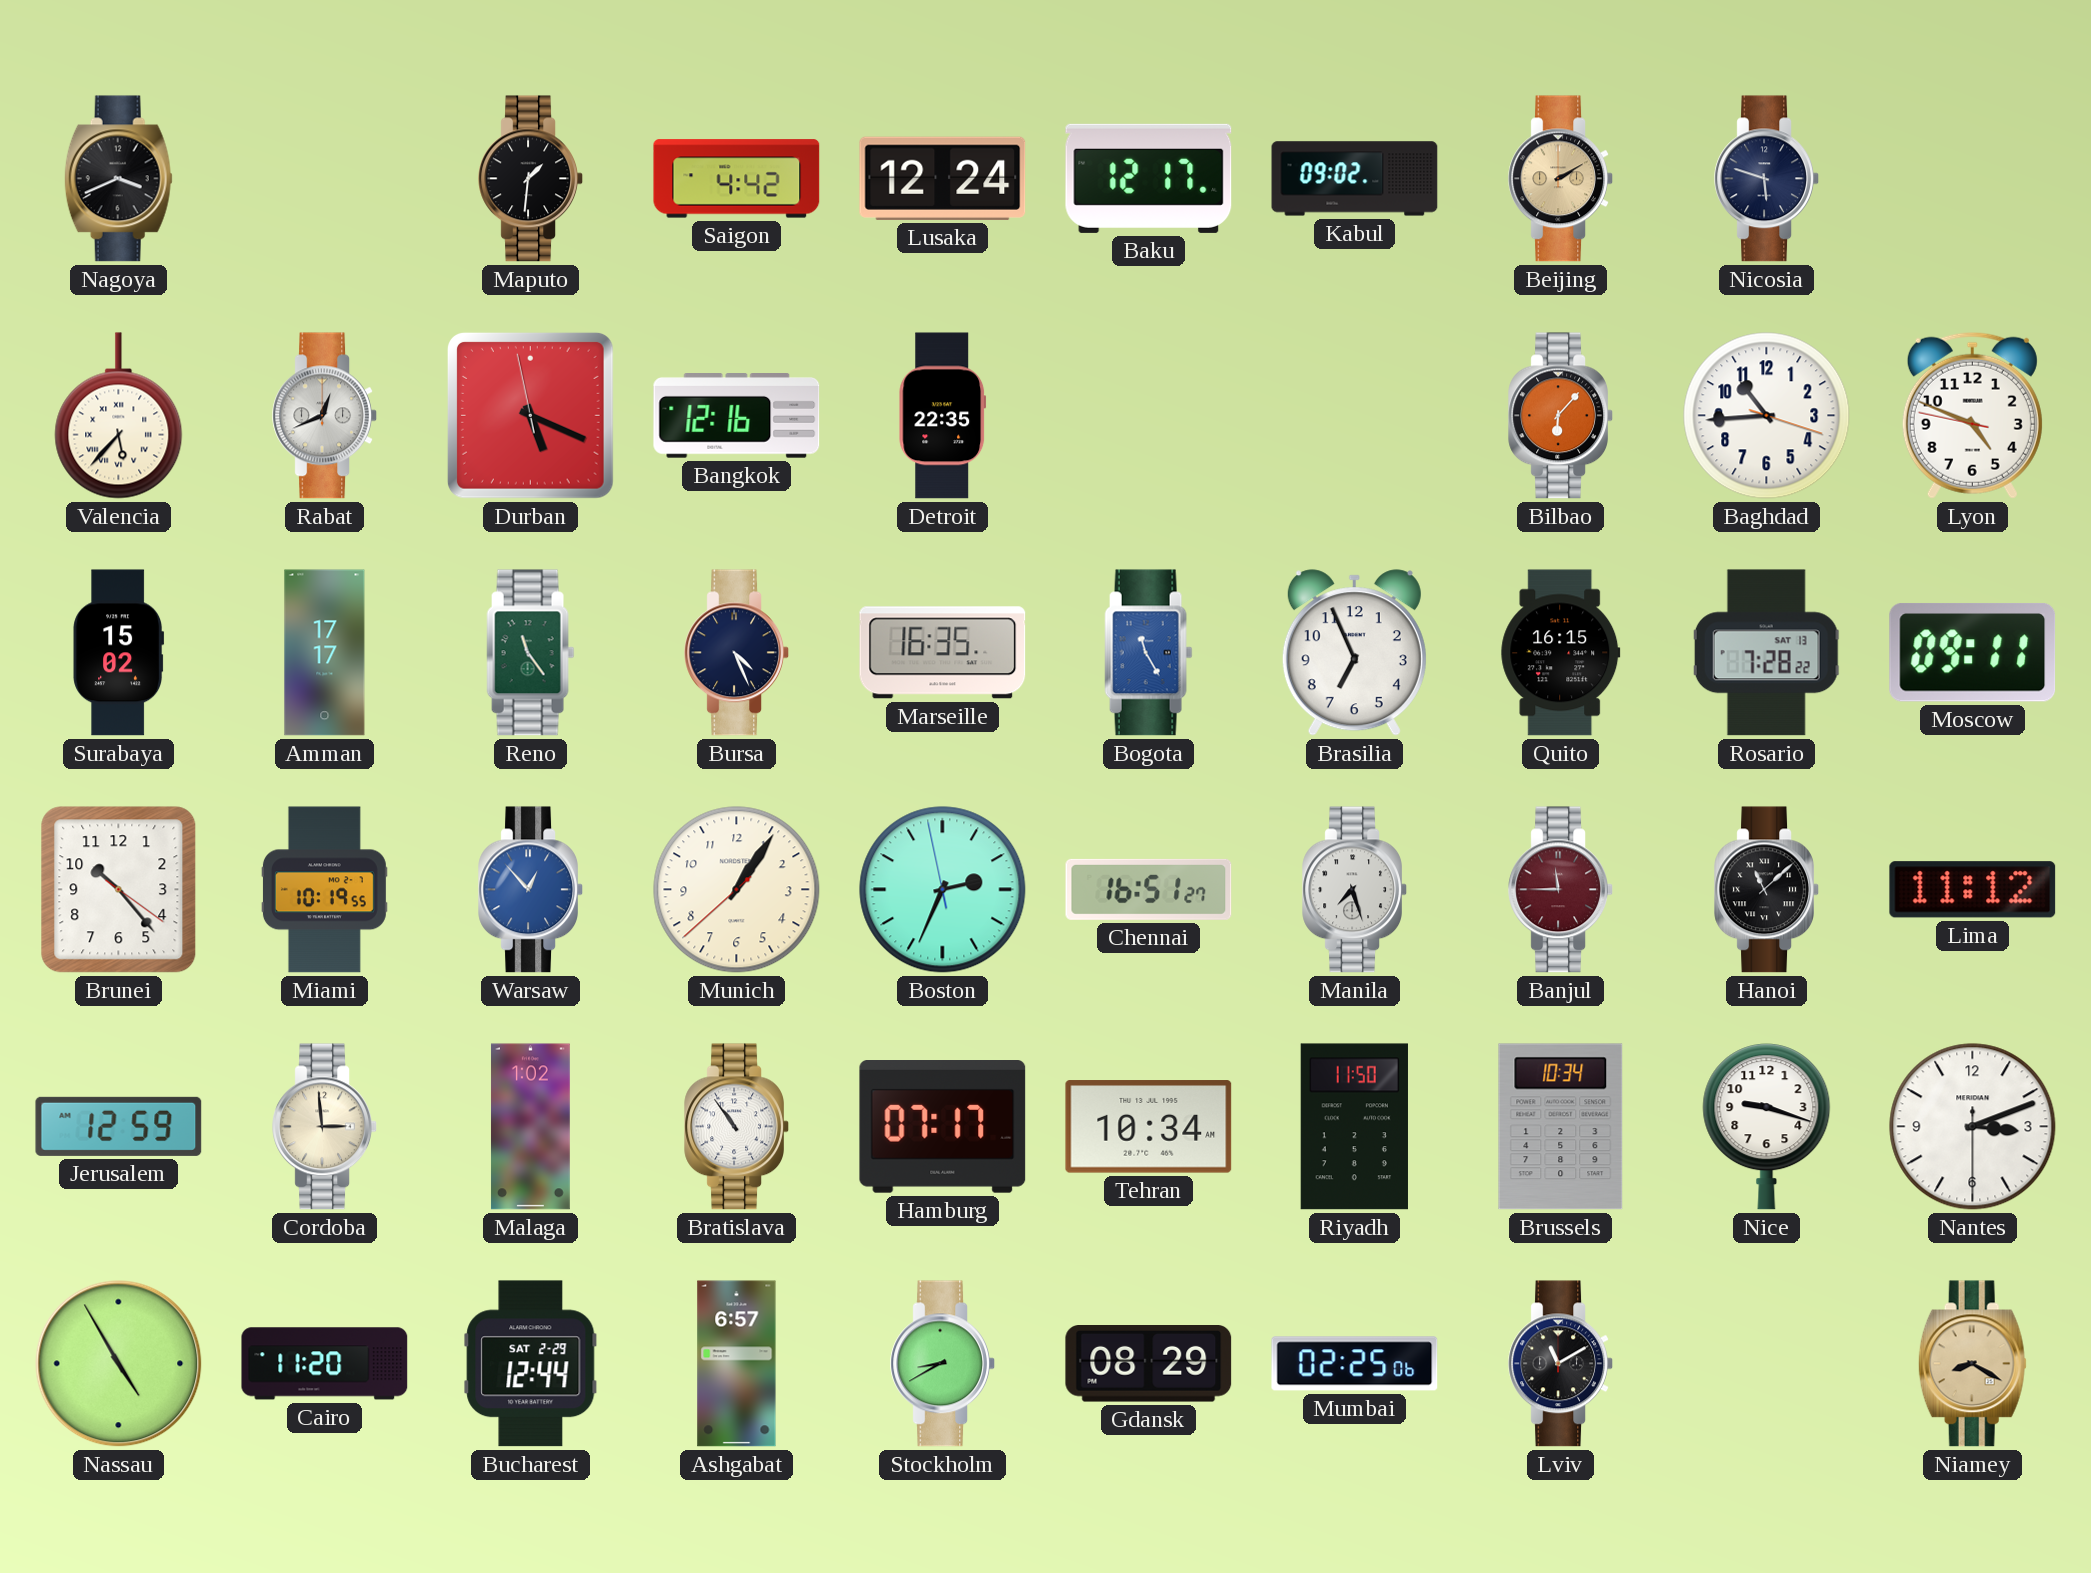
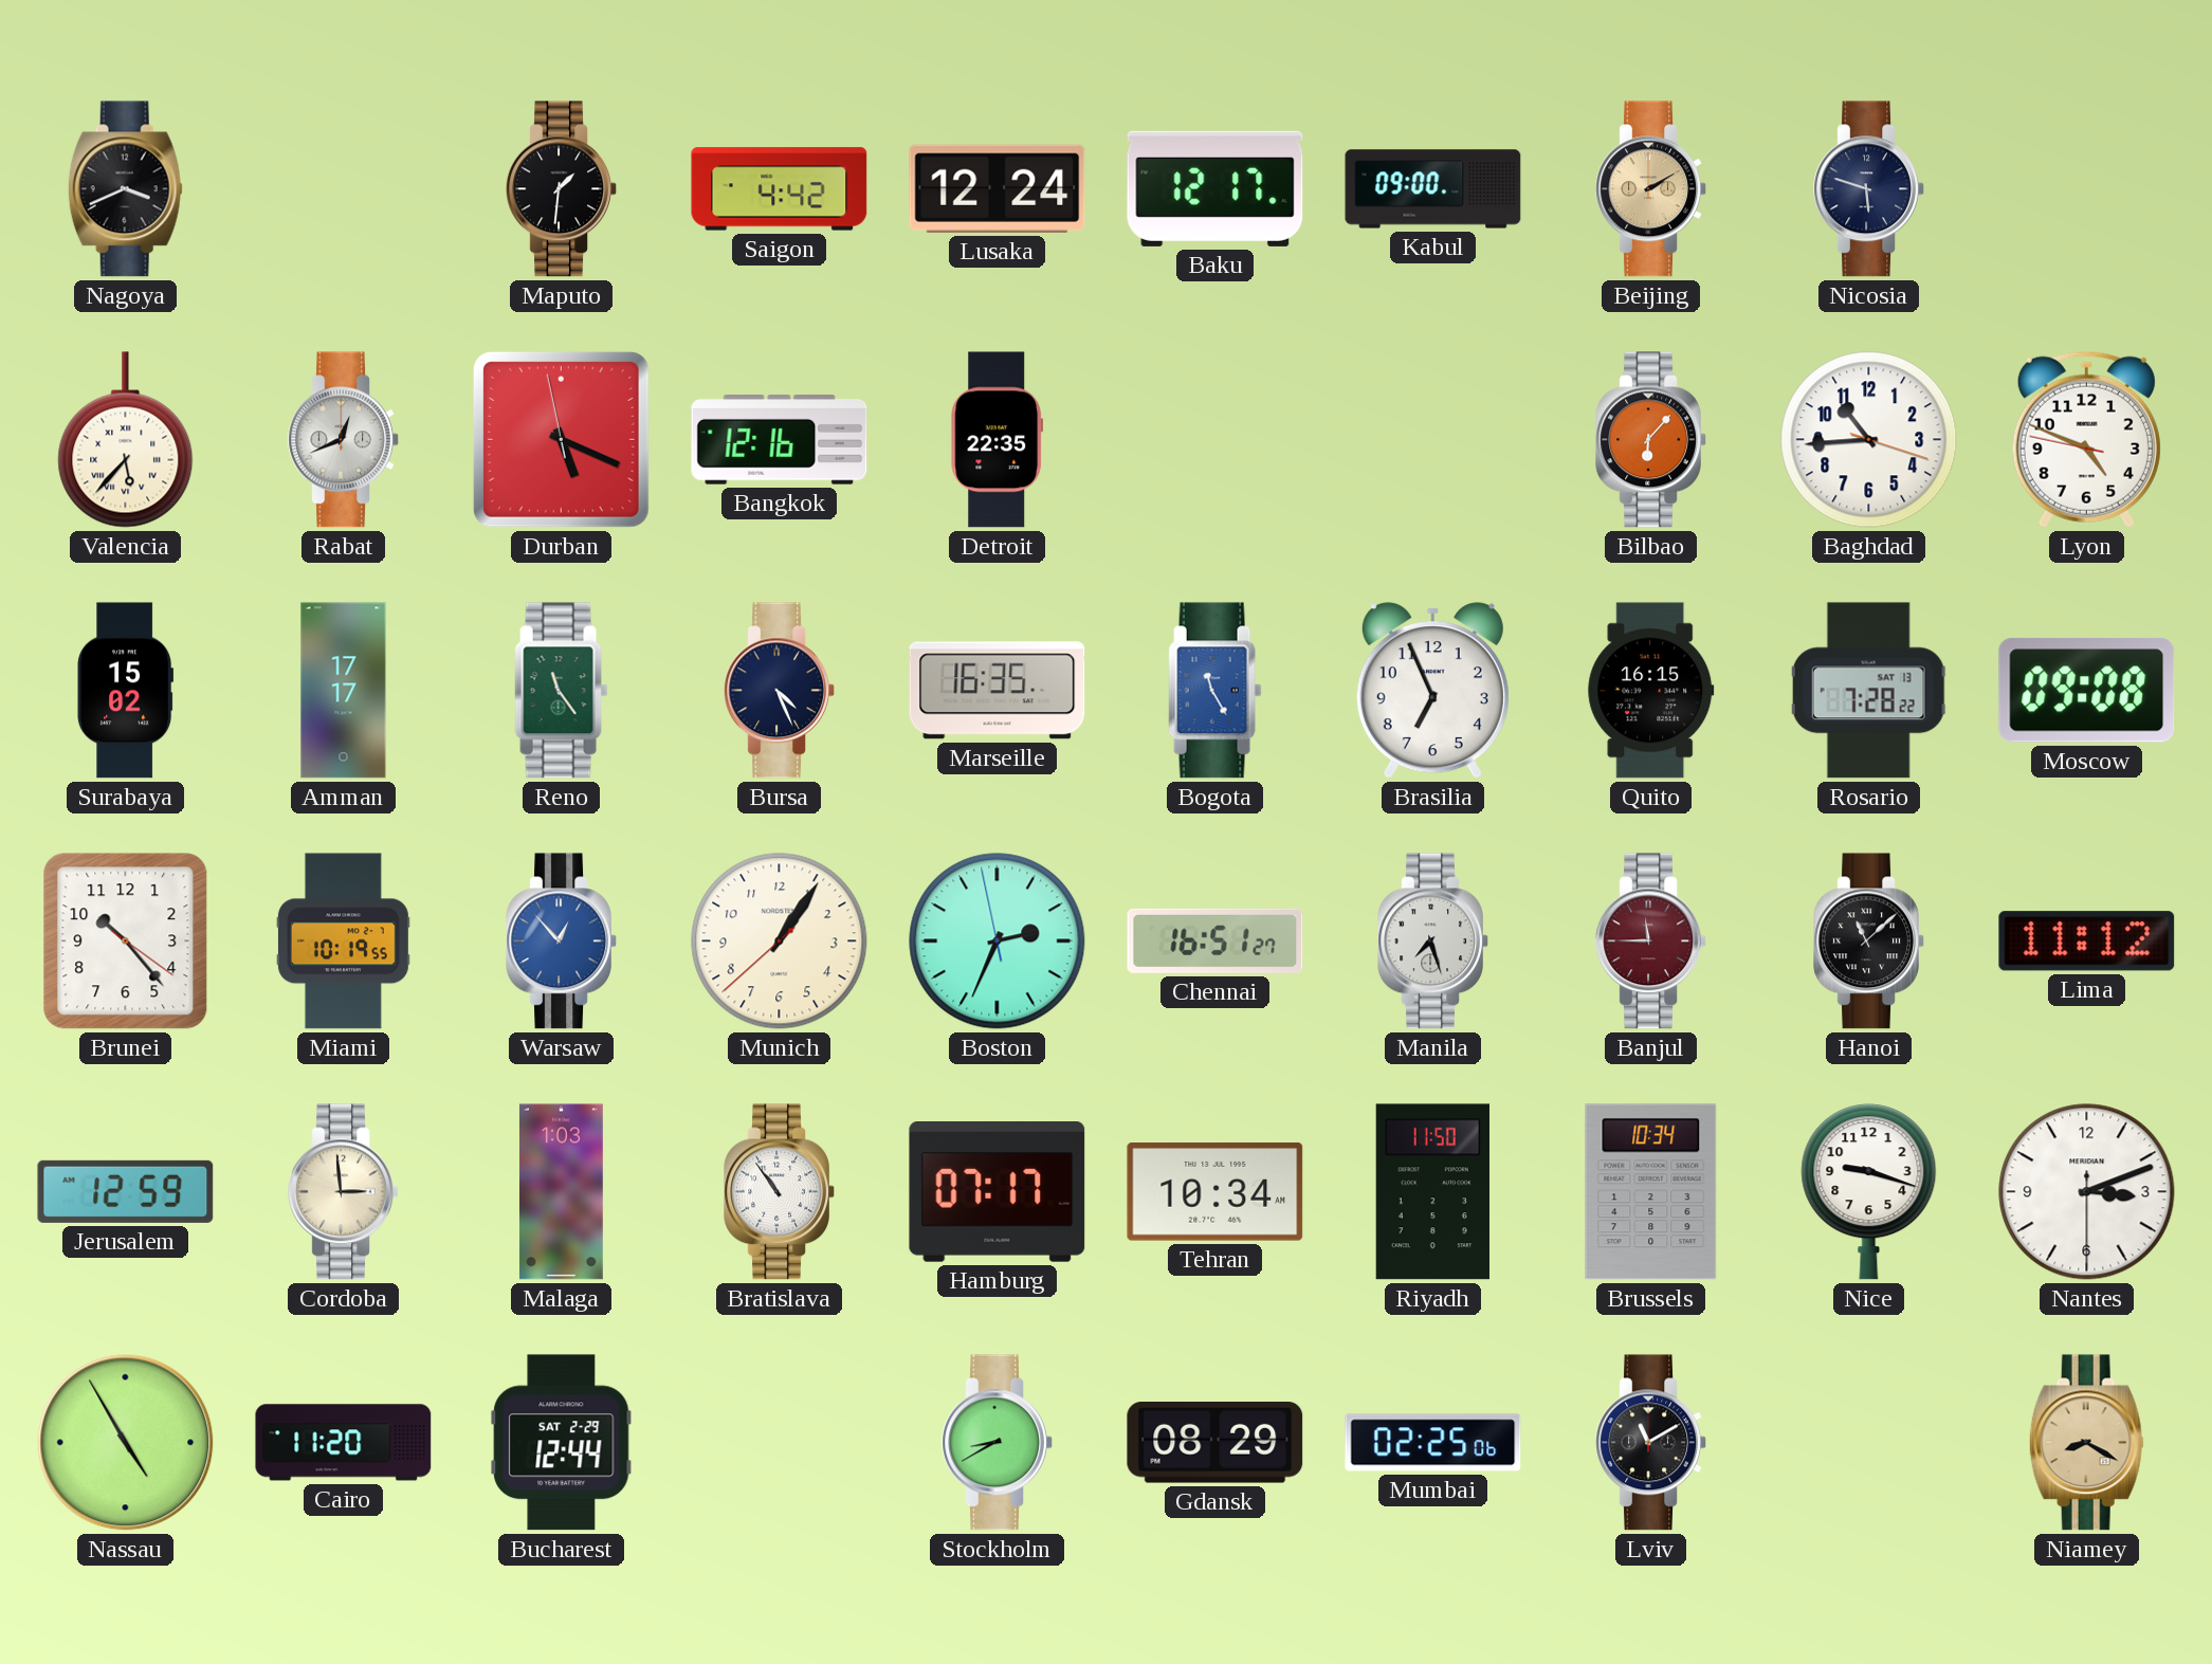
Kabul: 09:02 -> 09:00
Moscow: 09:11 -> 09:08
Malaga: 1:02 -> 1:03
Ashgabat: 6:57 -> none
